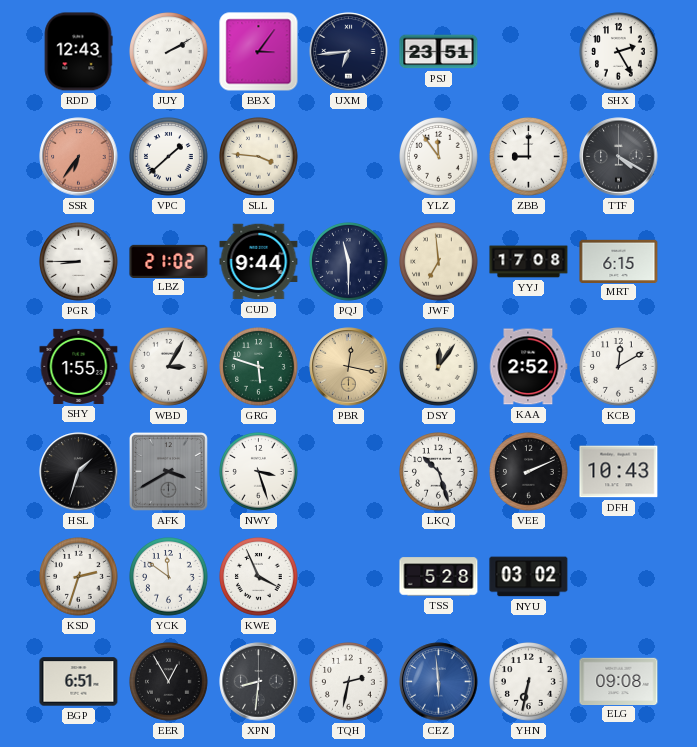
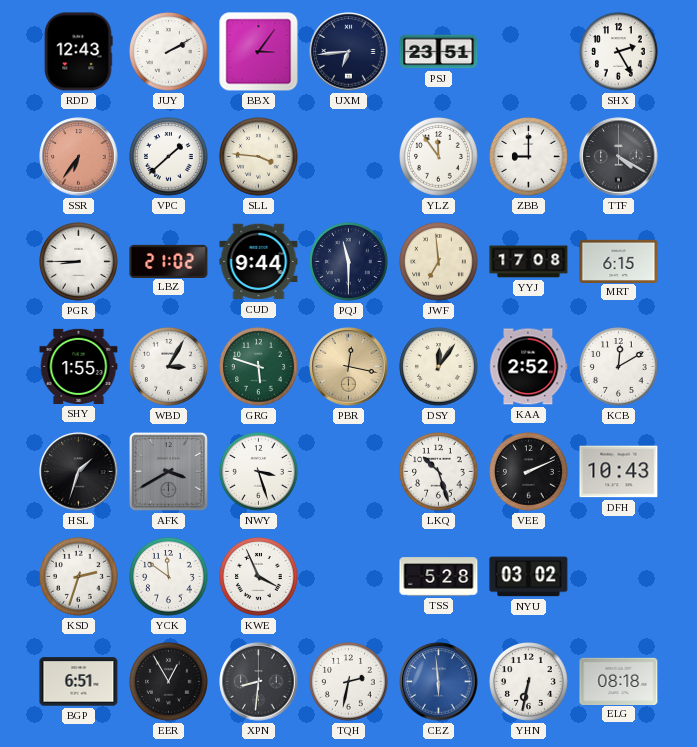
ELG: 09:08 -> 08:18
